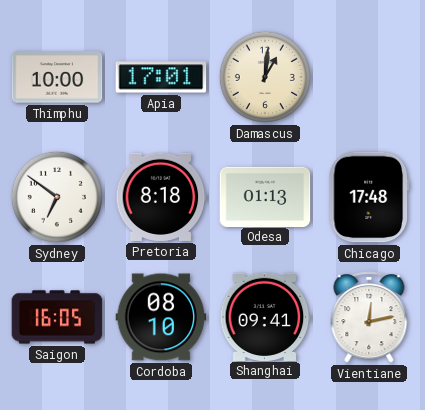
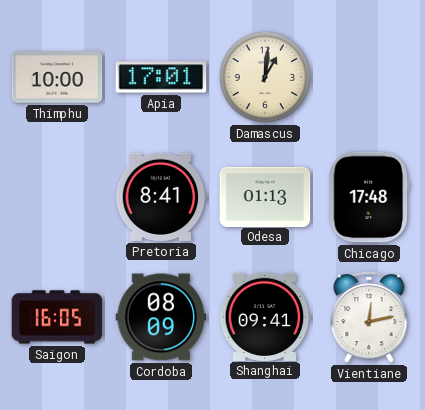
Sydney: 6:51 -> none
Pretoria: 8:18 -> 8:41
Cordoba: 08:10 -> 08:09
